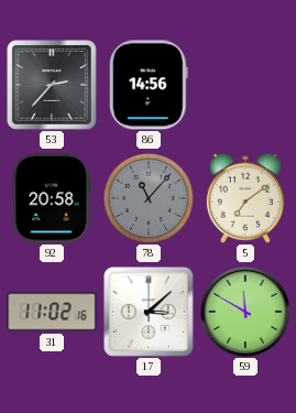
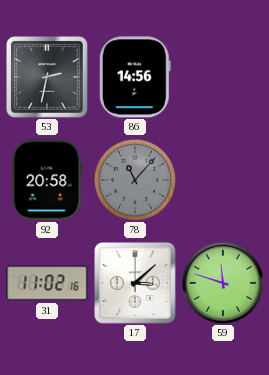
53: 2:37 -> 2:32
5: 7:09 -> none
59: 11:50 -> 11:48
